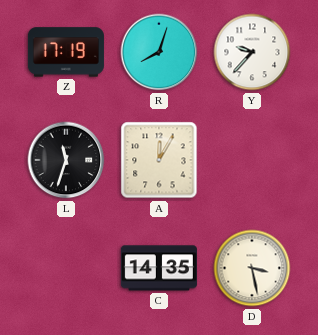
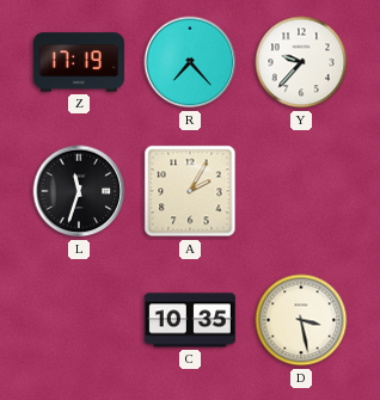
R: 8:03 -> 7:23
A: 12:05 -> 2:05
C: 14:35 -> 10:35
